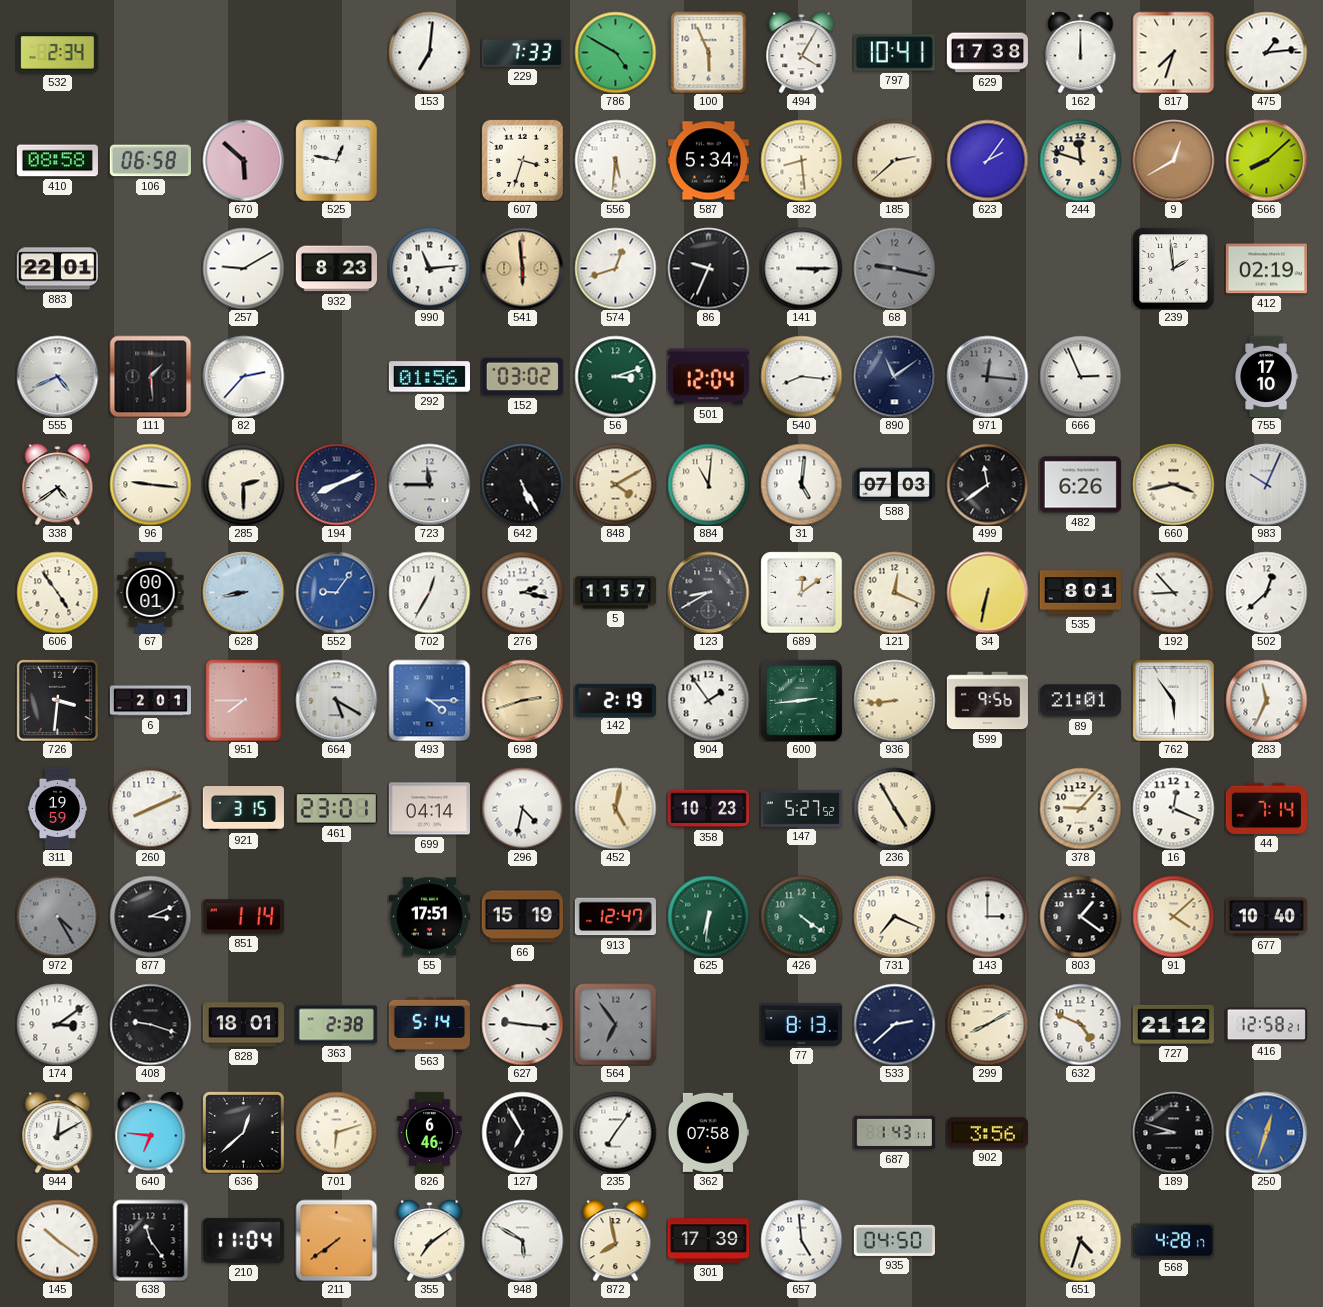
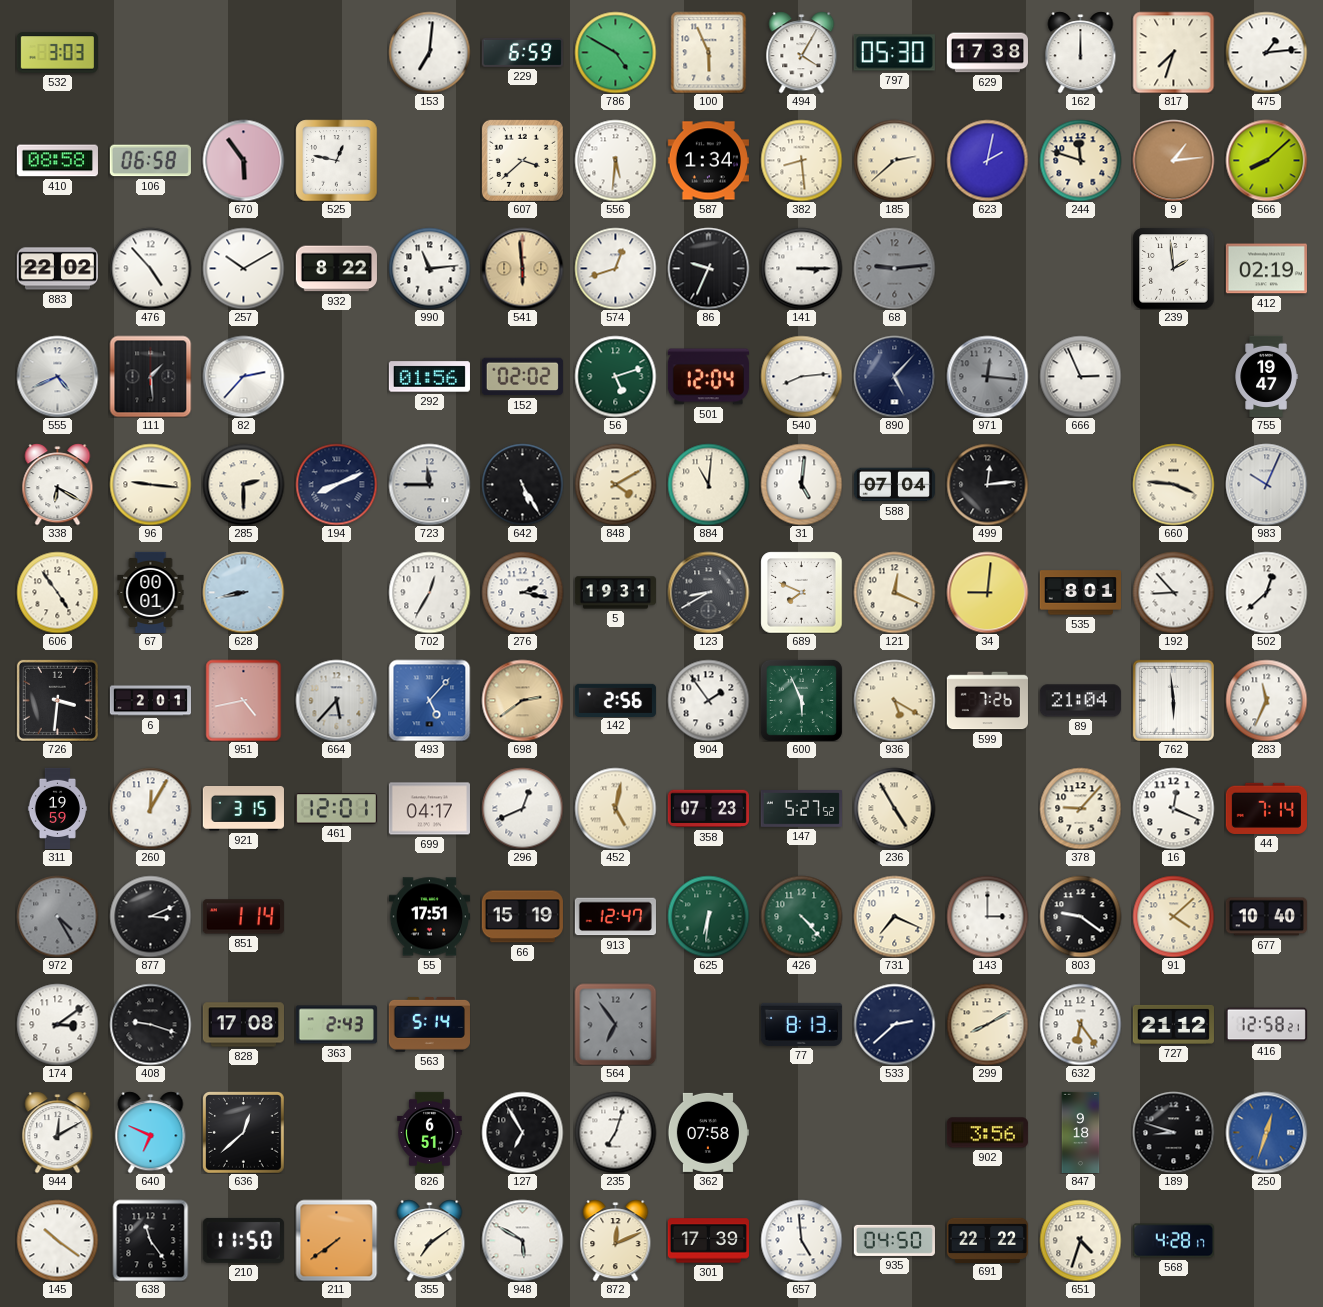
532: 2:34 -> 3:03
229: 7:33 -> 6:59
797: 10:41 -> 05:30
670: 5:52 -> 5:54
607: 3:33 -> 3:38
587: 5:34 -> 1:34
623: 2:06 -> 2:02
9: 12:40 -> 1:14
883: 22:01 -> 22:02
476: none -> 4:53
257: 9:10 -> 10:10
932: 8:23 -> 8:22
68: 9:17 -> 9:14
152: 03:02 -> 02:02
56: 3:12 -> 5:12
540: 8:16 -> 8:14
890: 11:09 -> 5:07
755: 17:10 -> 19:47
338: 4:39 -> 6:20
588: 07:03 -> 07:04
499: 11:39 -> 12:14
482: 6:26 -> none
660: 3:43 -> 3:46
552: 9:06 -> none
5: 11:57 -> 19:31
689: 12:09 -> 7:49
34: 6:32 -> 9:01
951: 7:45 -> 4:43
664: 5:20 -> 5:37
493: 4:15 -> 5:07
698: 2:42 -> 2:39
142: 2:19 -> 2:56
600: 2:44 -> 5:56
936: 8:44 -> 5:20
599: 9:56 -> 7:26
89: 21:01 -> 21:04
762: 5:54 -> 5:59
260: 8:11 -> 12:05
461: 23:01 -> 12:01
699: 04:14 -> 04:17
296: 4:32 -> 12:41
358: 10:23 -> 07:23
426: 4:21 -> 4:23
803: 1:21 -> 9:21
828: 18:01 -> 17:08
363: 2:38 -> 2:43
627: 9:16 -> none
632: 4:49 -> 6:24
640: 6:46 -> 6:49
701: 6:12 -> none
826: 6:46 -> 6:51
235: 7:06 -> 7:03
687: 1:43 -> none
847: none -> 9:18
210: 11:04 -> 11:50
872: 7:58 -> 12:11
691: none -> 22:22
